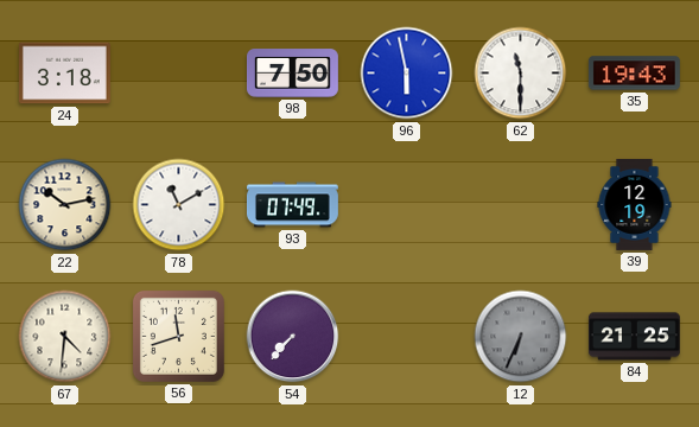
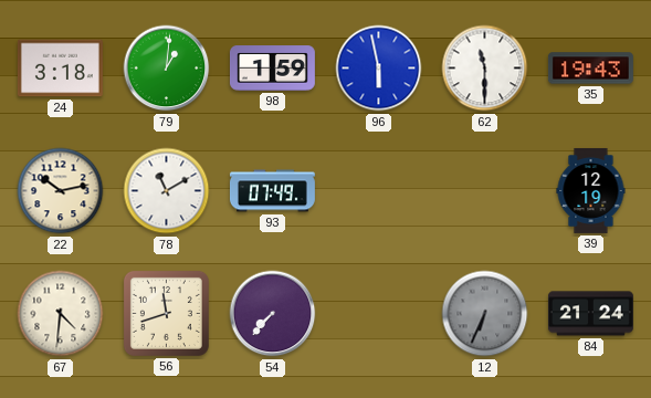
79: none -> 1:01
98: 7:50 -> 1:59
84: 21:25 -> 21:24
